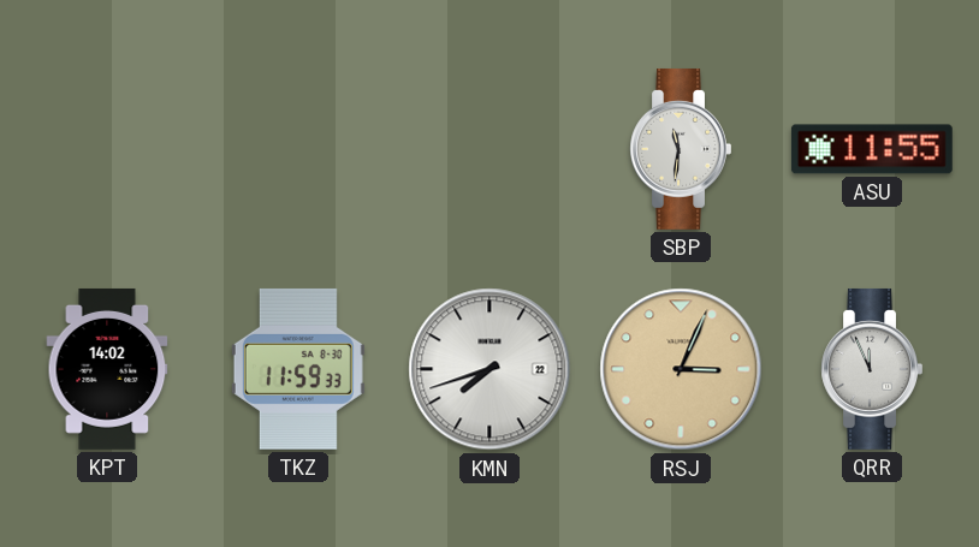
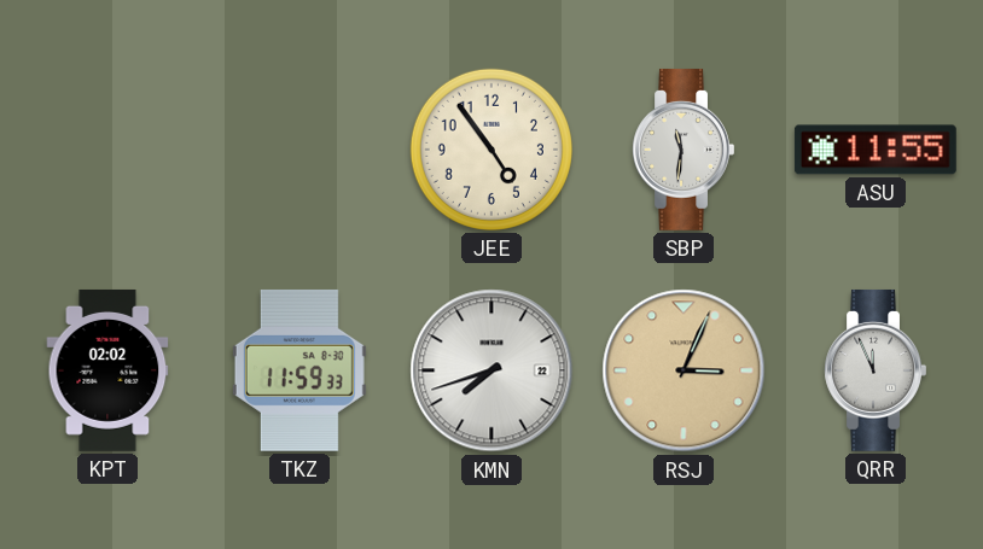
JEE: none -> 4:54
KPT: 14:02 -> 02:02
